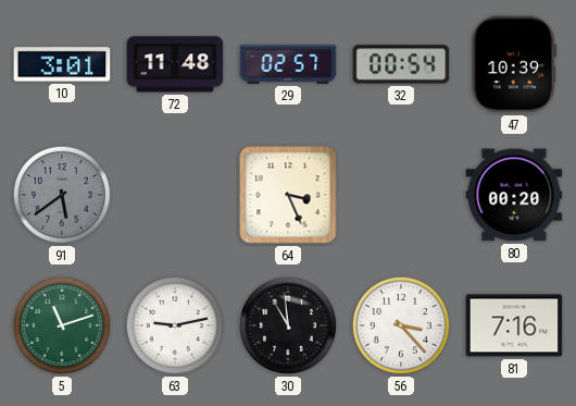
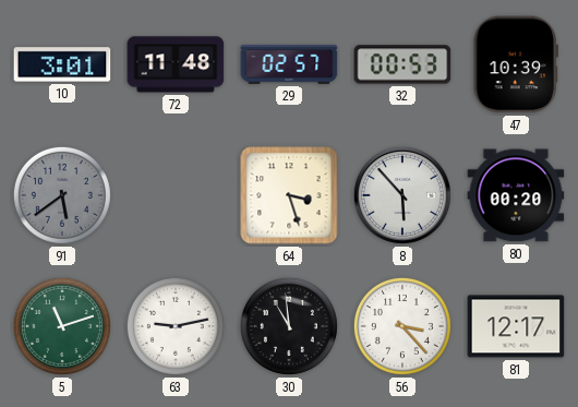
32: 00:54 -> 00:53
64: 3:26 -> 3:27
8: none -> 5:53
81: 7:16 -> 12:17
